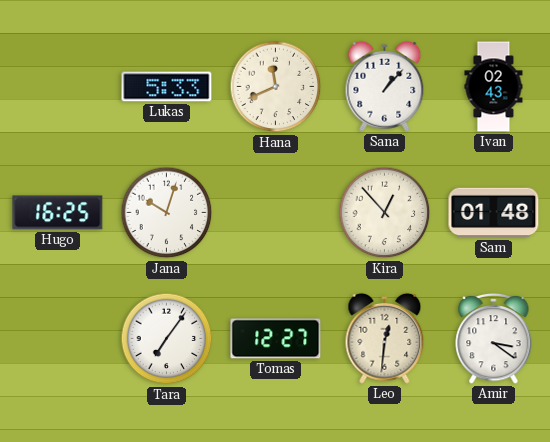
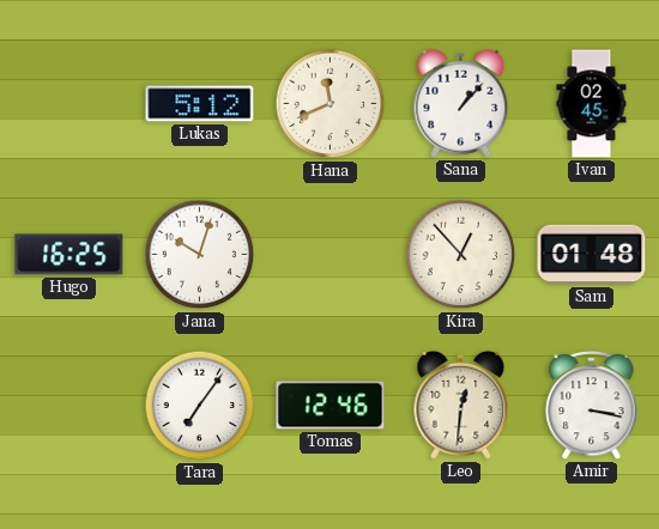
Lukas: 5:33 -> 5:12
Ivan: 02:43 -> 02:45
Tomas: 12:27 -> 12:46
Amir: 3:21 -> 3:17
